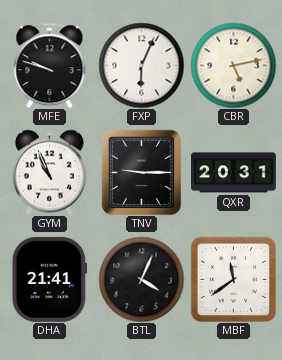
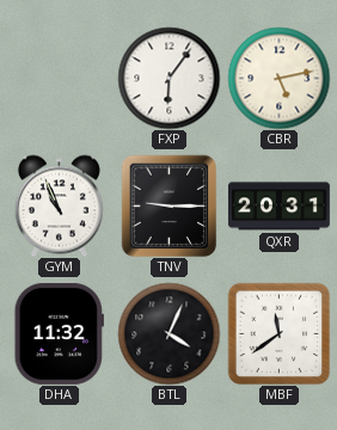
MFE: 9:48 -> none
FXP: 6:04 -> 6:06
DHA: 21:41 -> 11:32
